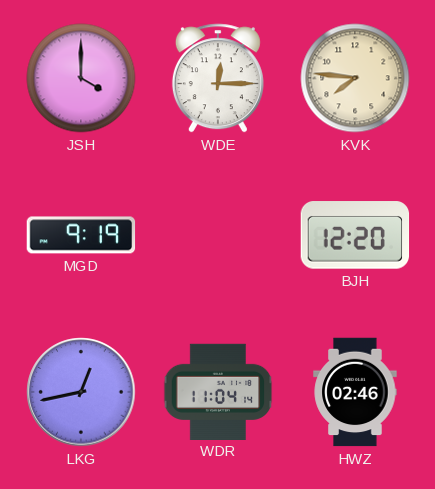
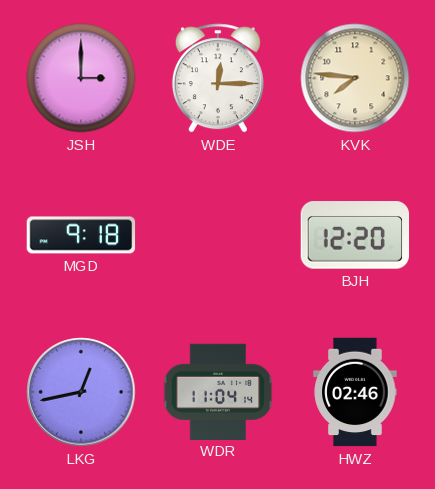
JSH: 4:00 -> 3:00
MGD: 9:19 -> 9:18
